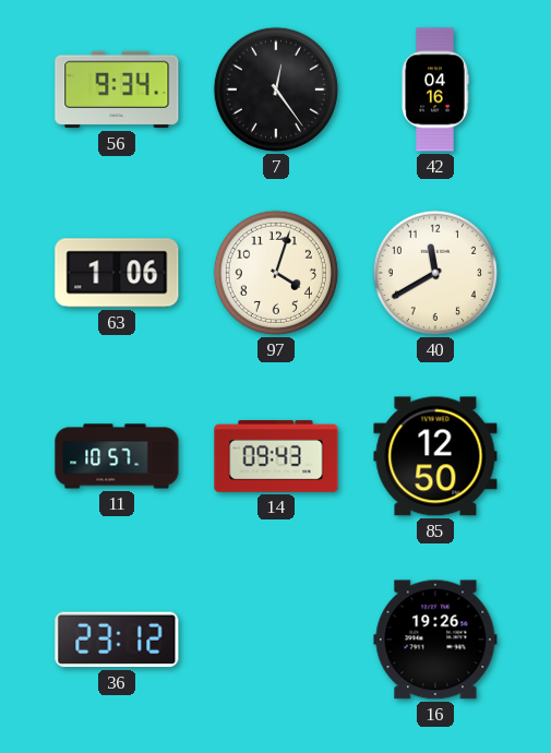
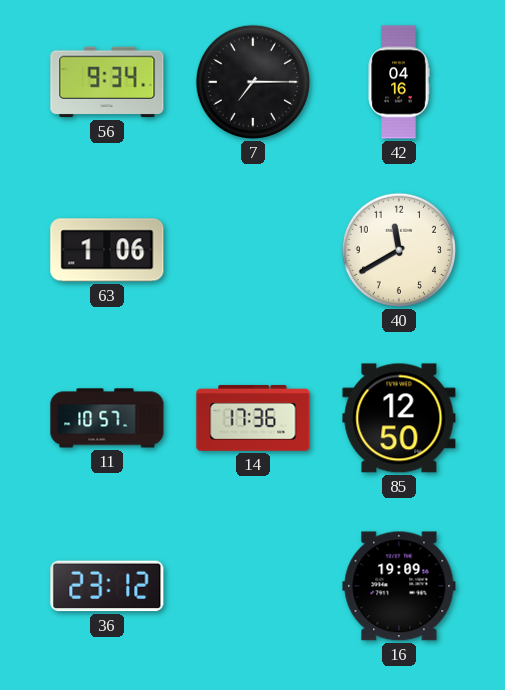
7: 12:24 -> 7:15
97: 4:03 -> none
14: 09:43 -> 17:36
16: 19:26 -> 19:09
